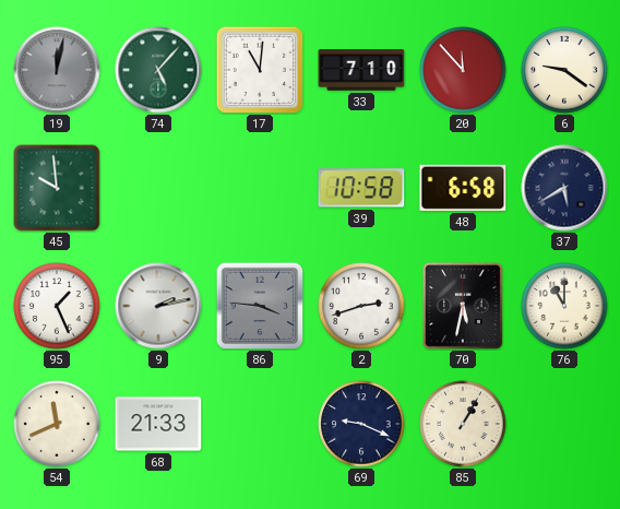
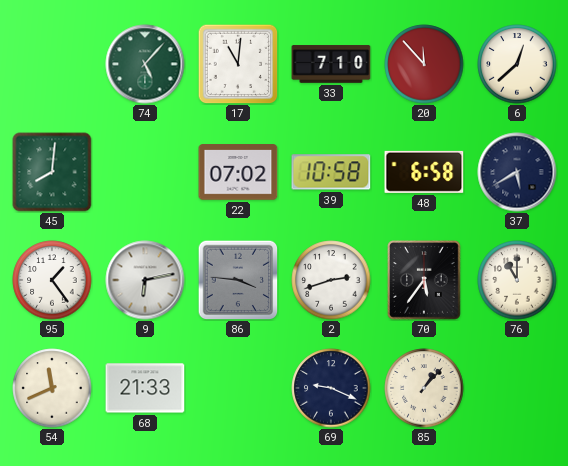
19: 12:02 -> none
6: 9:21 -> 12:38
45: 9:59 -> 8:01
22: none -> 07:02
95: 1:26 -> 1:24
9: 2:13 -> 6:13
70: 5:32 -> 5:36
85: 1:05 -> 1:07
